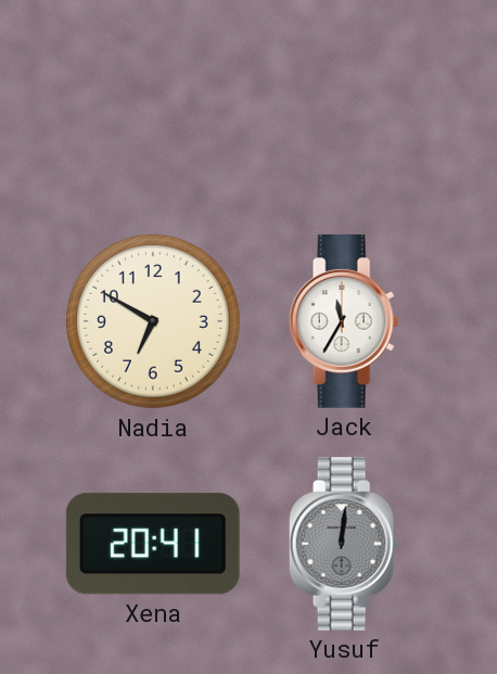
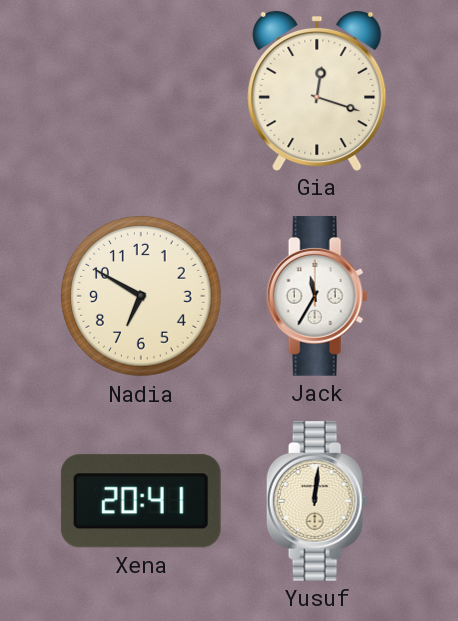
Gia: none -> 12:18
Yusuf dial: grey -> cream
